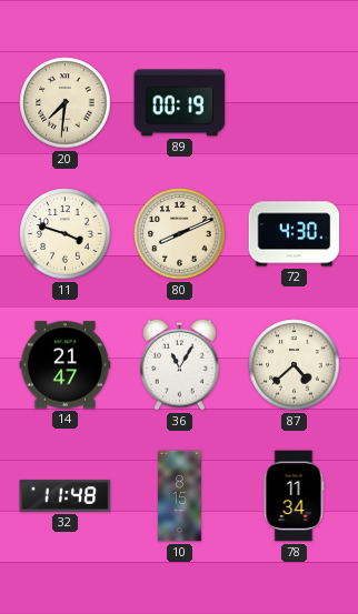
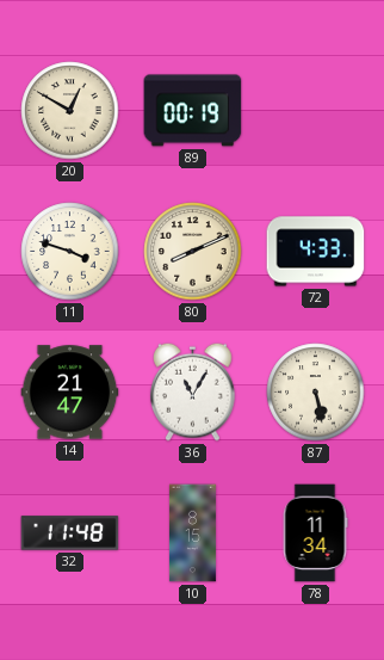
20: 7:31 -> 12:50
72: 4:30 -> 4:33
87: 4:38 -> 5:28
